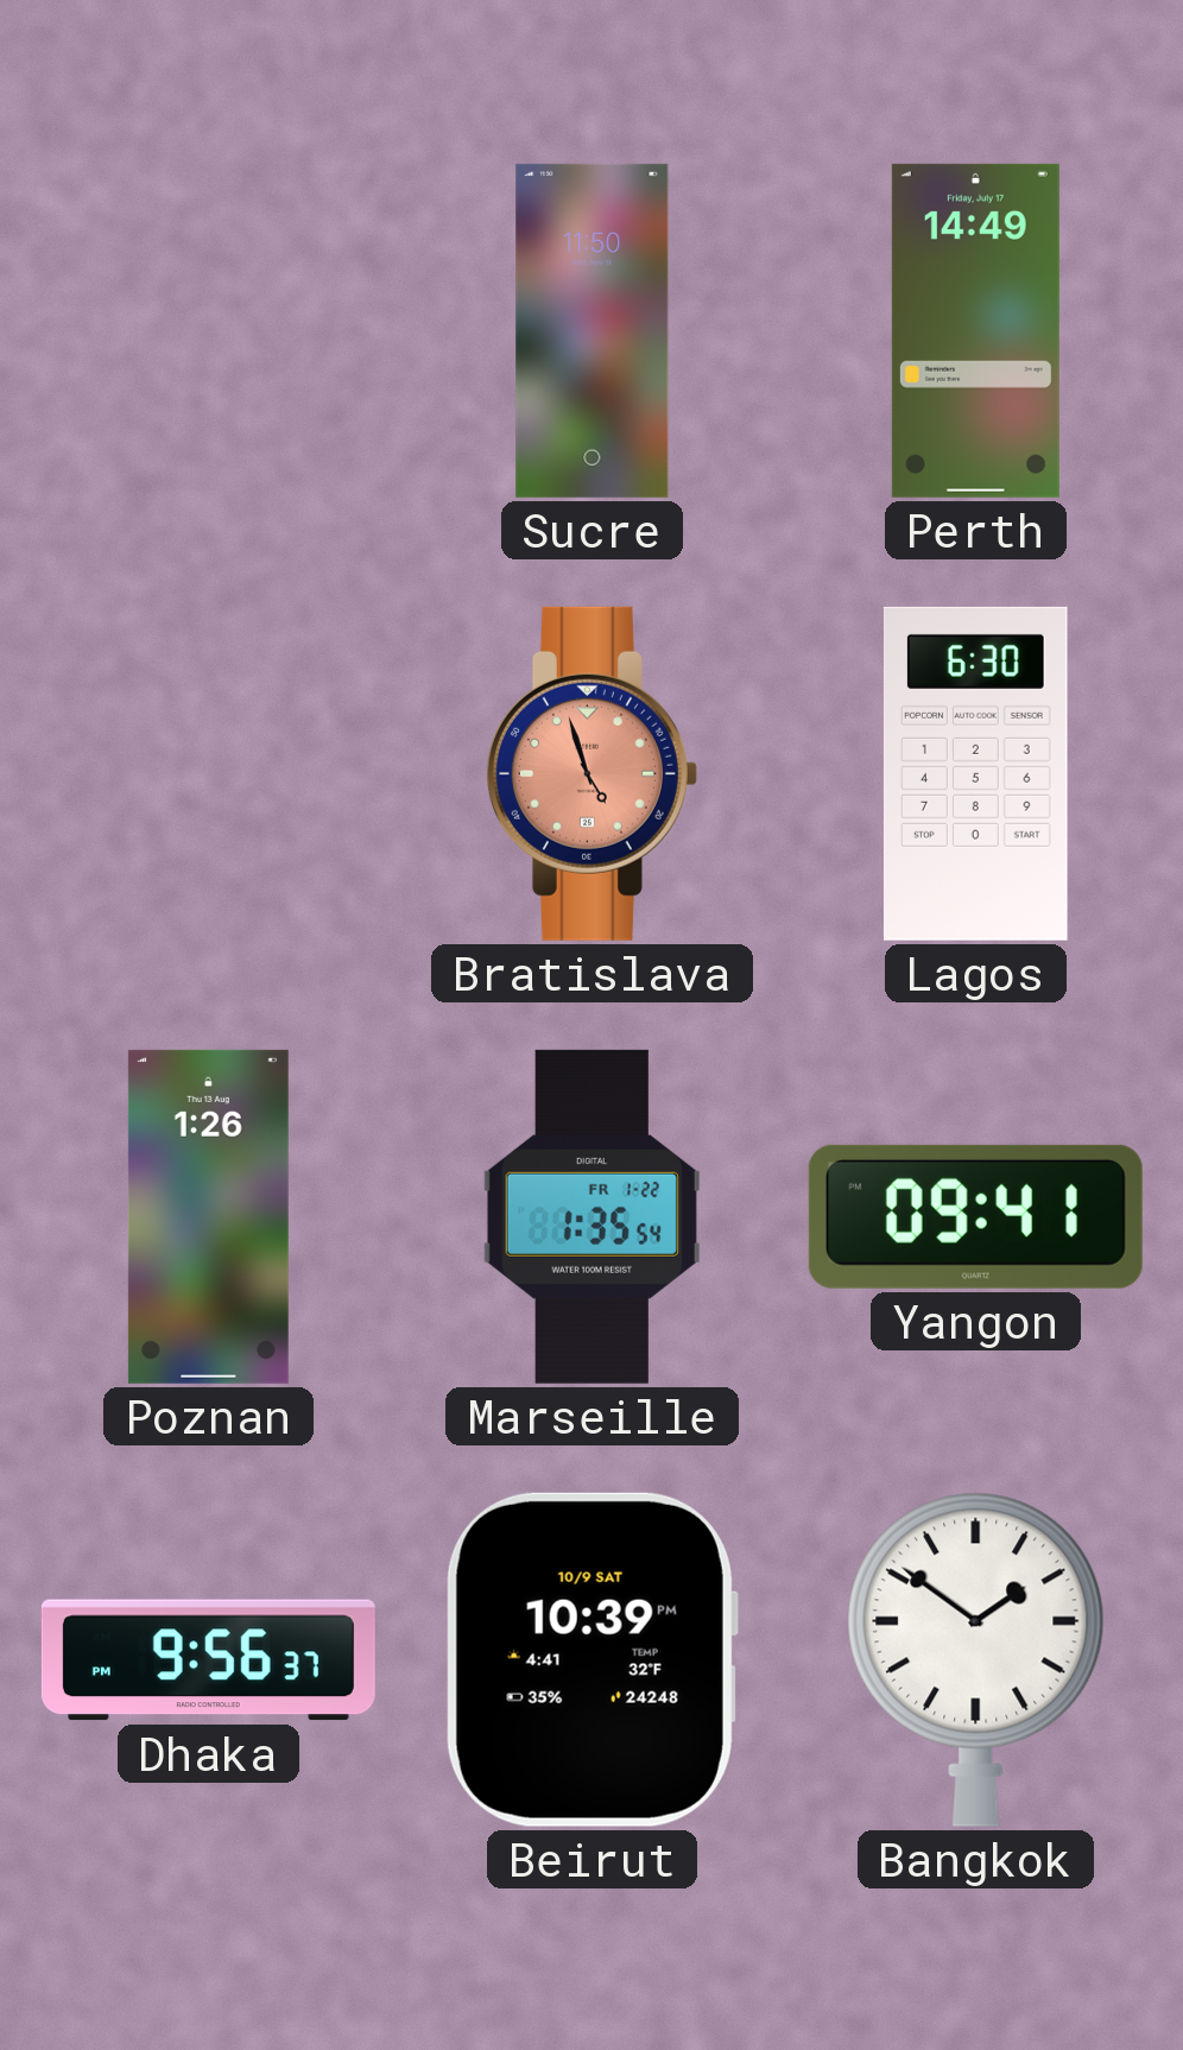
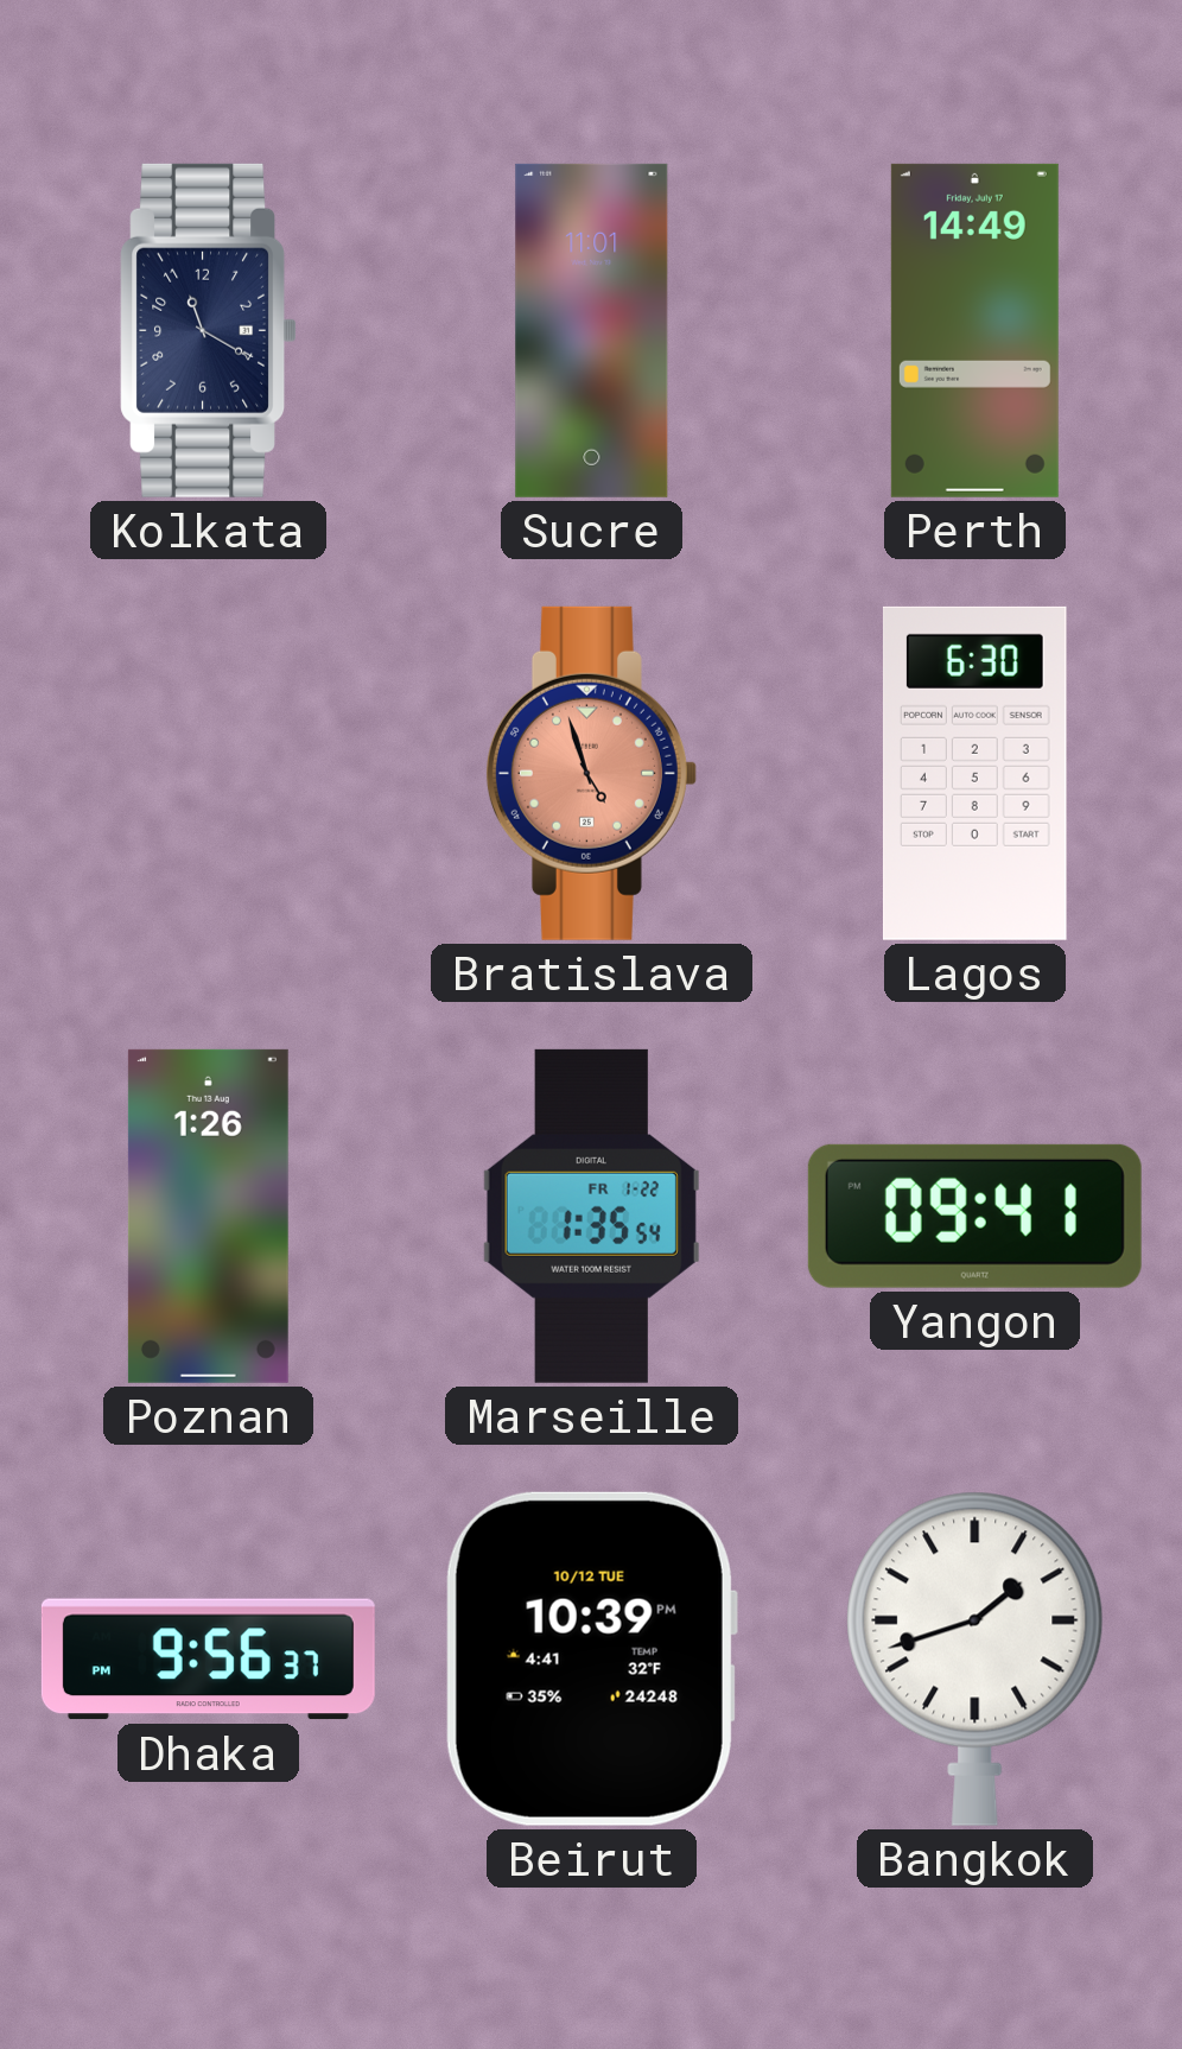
Kolkata: none -> 11:20
Sucre: 11:50 -> 11:01
Beirut date: 10/9 SAT -> 10/12 TUE
Bangkok: 1:51 -> 1:42
